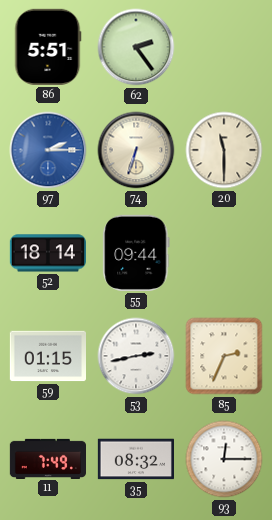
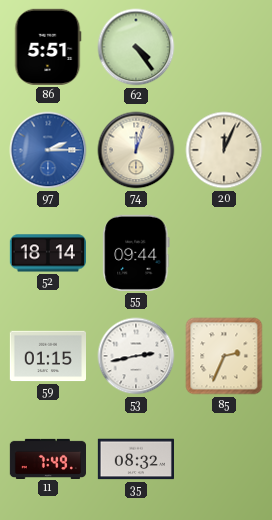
62: 2:24 -> 4:24
74: 6:33 -> 12:03
20: 11:30 -> 12:04
93: 12:15 -> none
